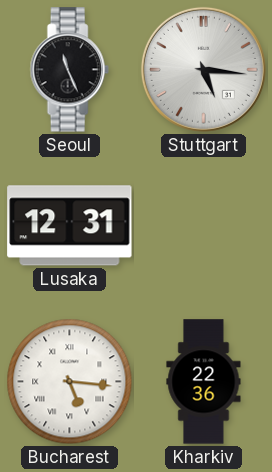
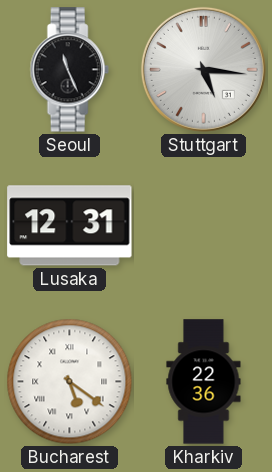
Bucharest: 5:16 -> 5:21
